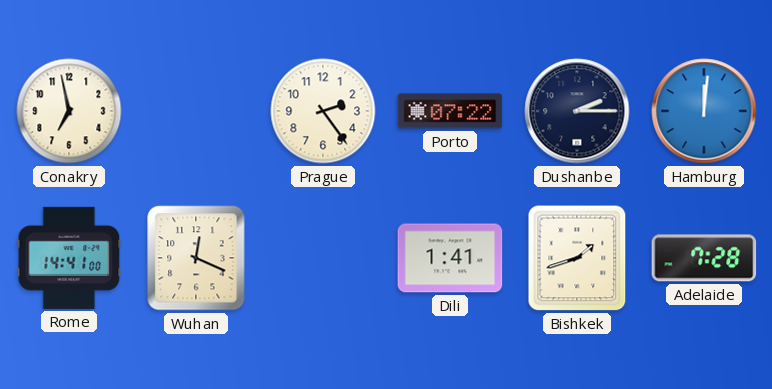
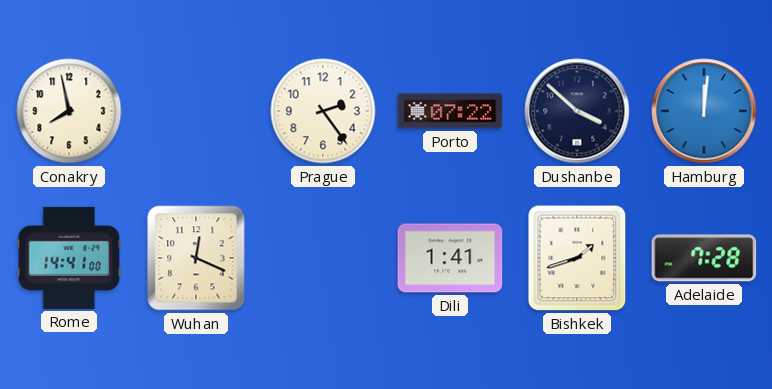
Conakry: 6:58 -> 7:58
Dushanbe: 2:15 -> 3:52
